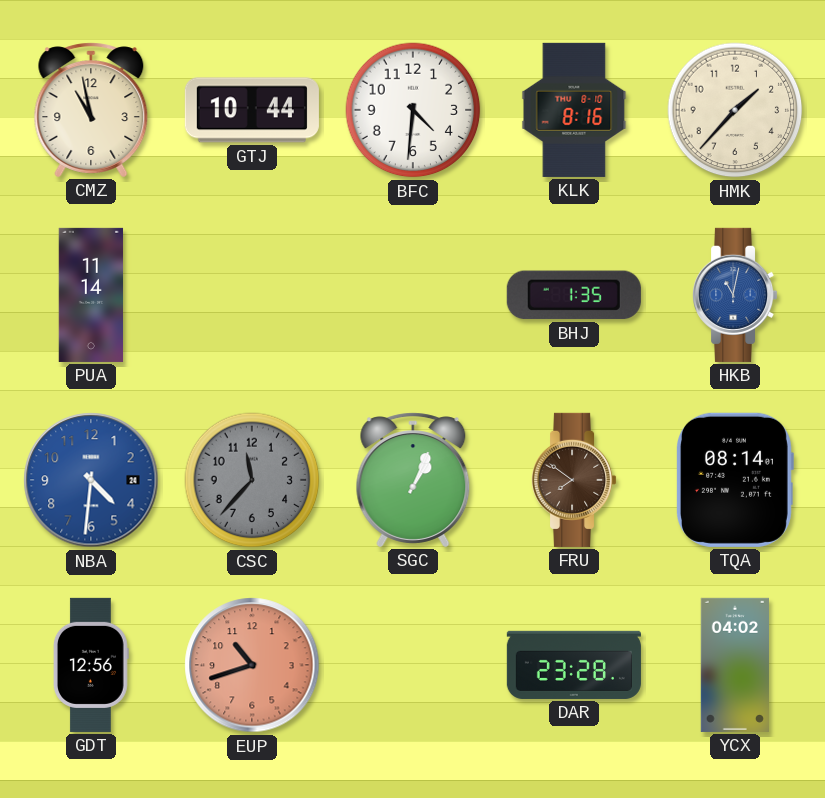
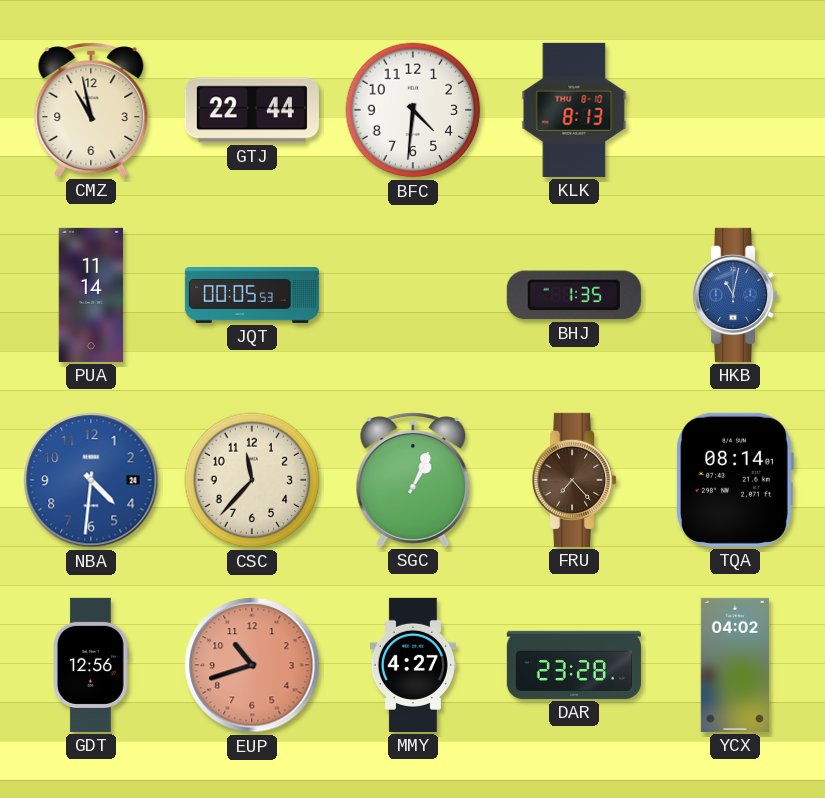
GTJ: 10:44 -> 22:44
KLK: 8:16 -> 8:13
HMK: 1:37 -> none
JQT: none -> 00:05
CSC dial: grey -> cream
FRU: 7:51 -> 7:23
MMY: none -> 4:27
